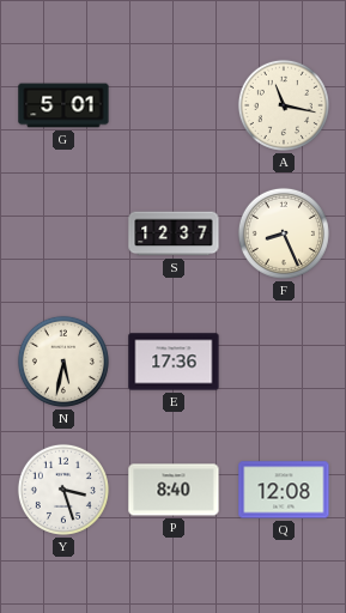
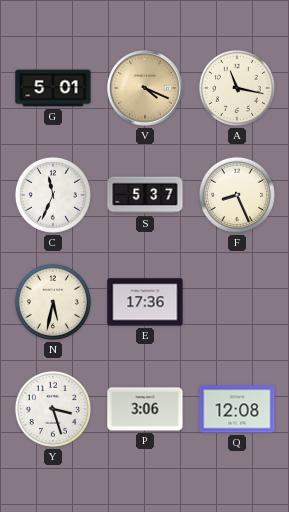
V: none -> 4:19
C: none -> 11:34
S: 12:37 -> 5:37
P: 8:40 -> 3:06
